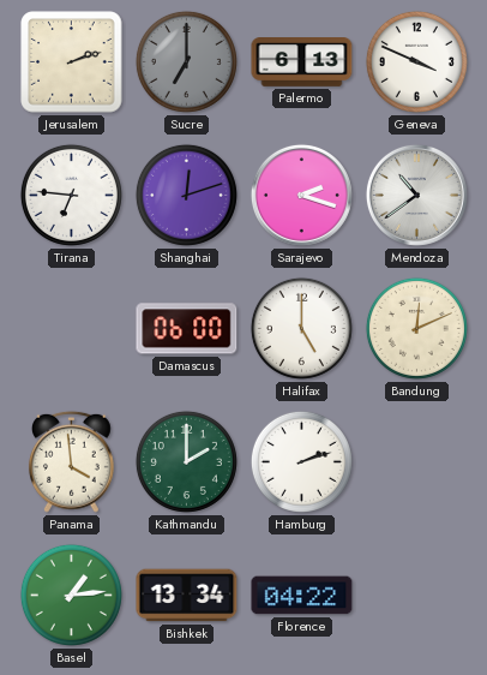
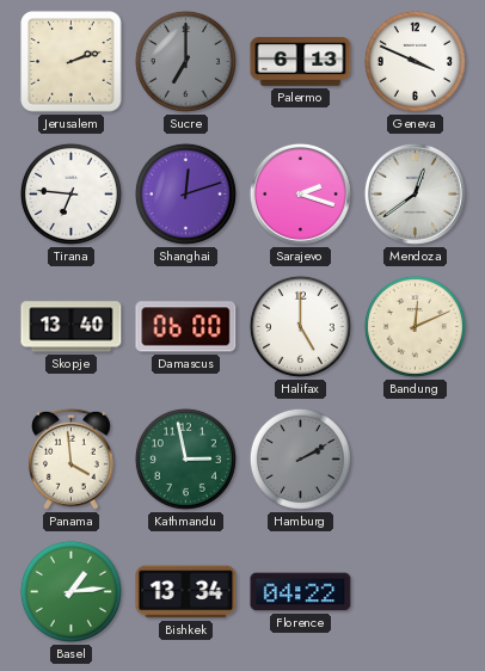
Mendoza: 10:39 -> 12:39
Skopje: none -> 13:40
Kathmandu: 2:00 -> 2:58
Hamburg: 2:12 -> 2:10
Hamburg dial: white -> grey
